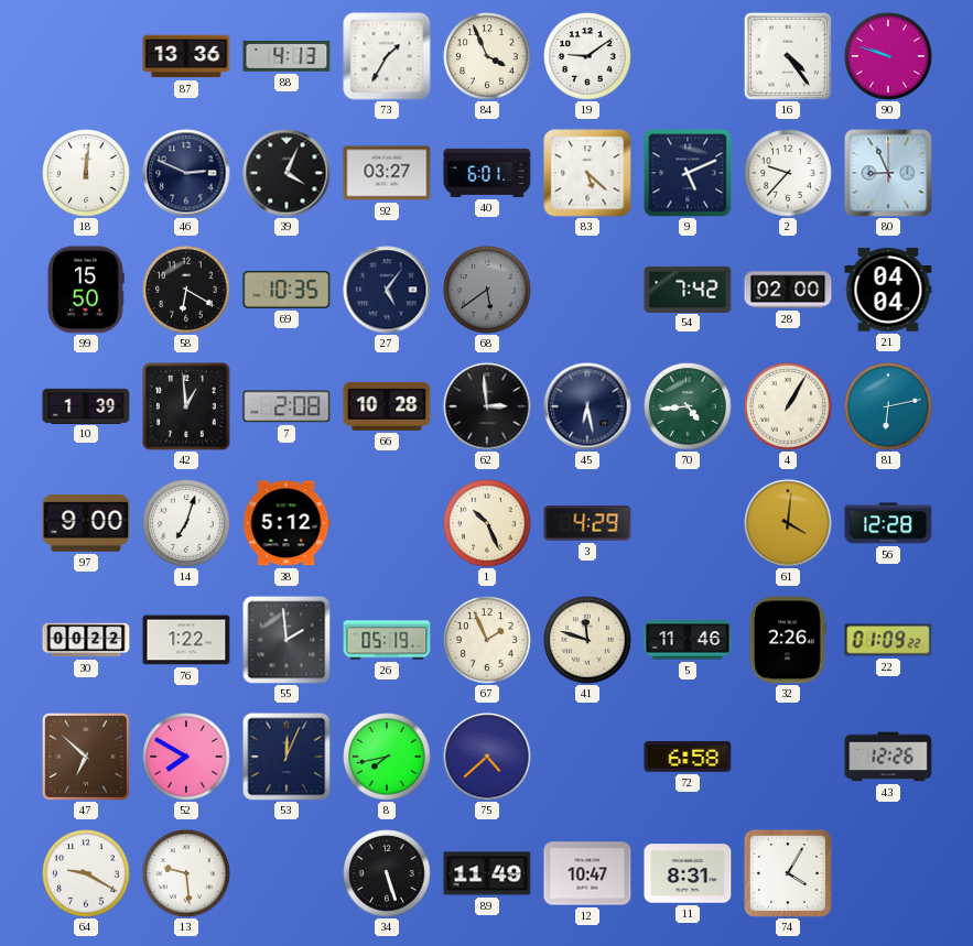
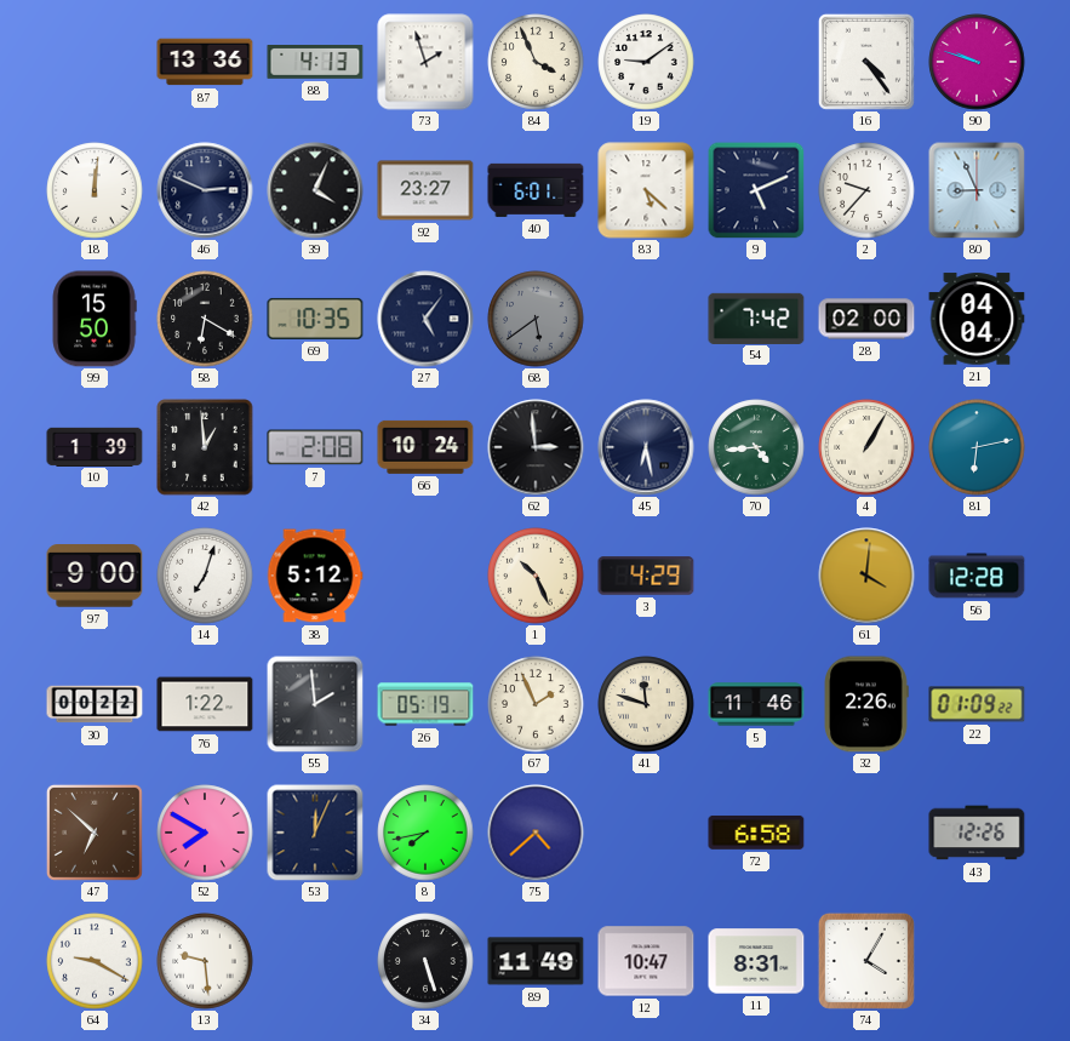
73: 1:35 -> 1:57
92: 03:27 -> 23:27
66: 10:28 -> 10:24
